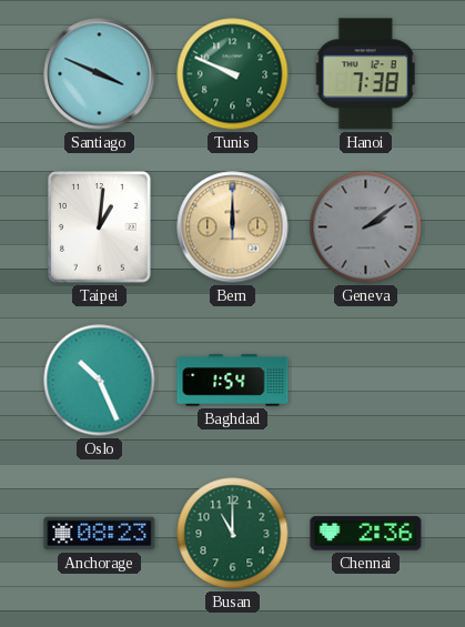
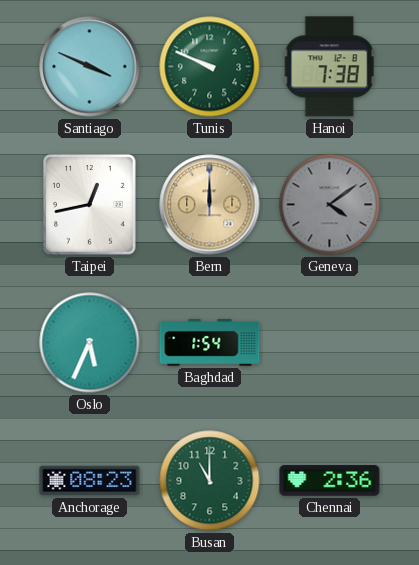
Taipei: 1:01 -> 12:43
Geneva: 2:09 -> 4:09
Oslo: 10:26 -> 5:34
